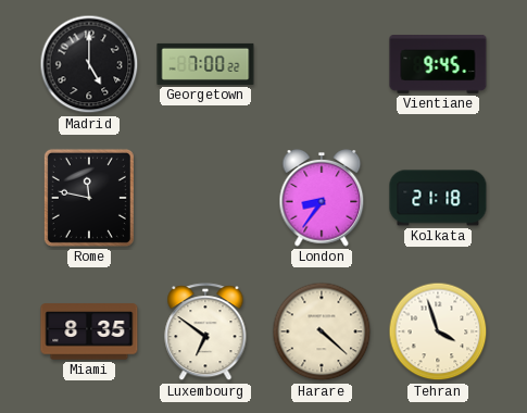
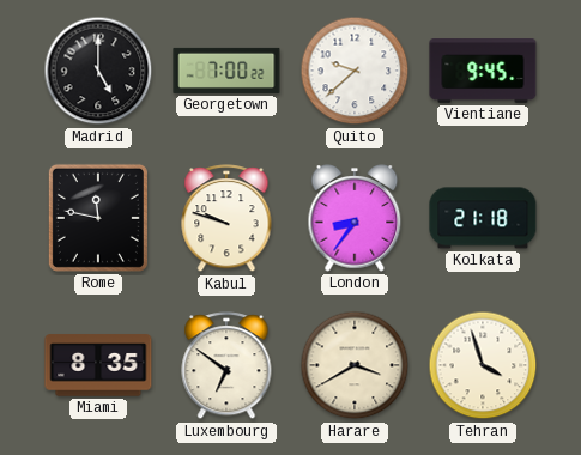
Quito: none -> 9:38
Kabul: none -> 9:48
Harare: 4:22 -> 3:40
